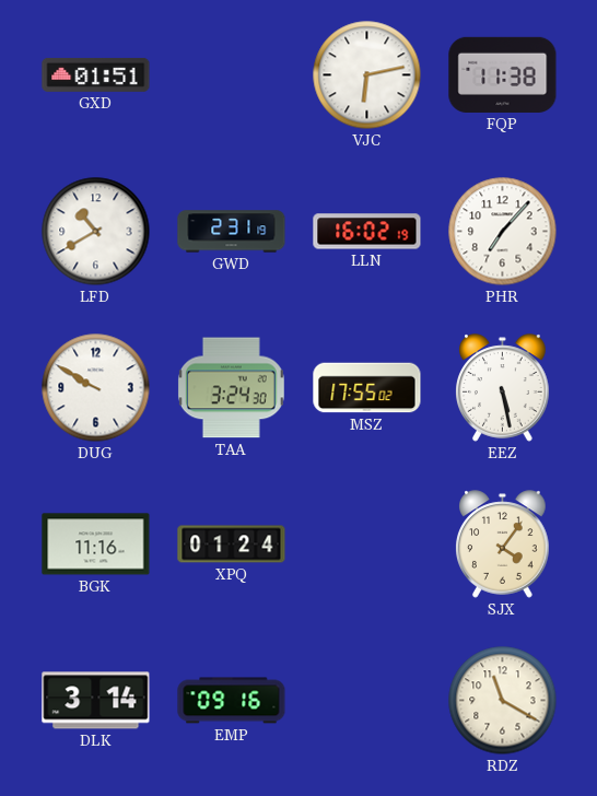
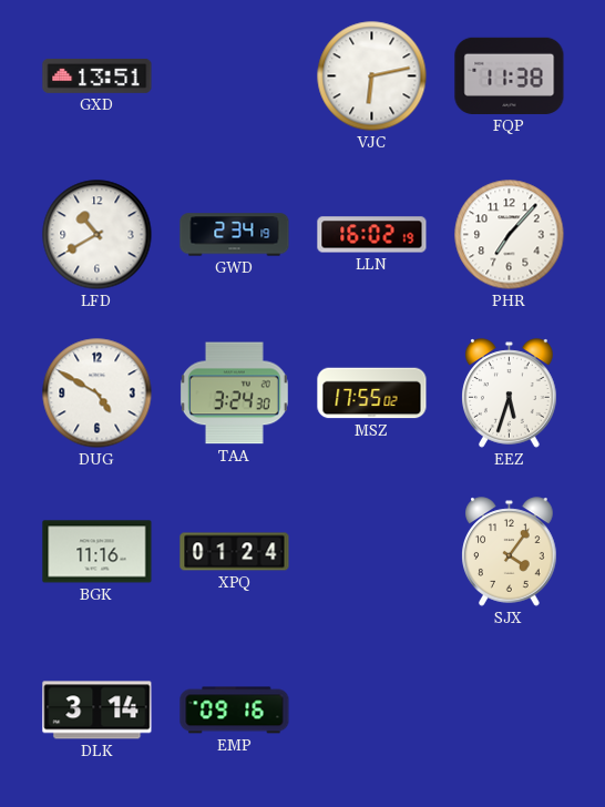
GXD: 01:51 -> 13:51
GWD: 2:31 -> 2:34
DUG: 9:50 -> 4:50
EEZ: 5:28 -> 5:33
RDZ: 11:20 -> none
